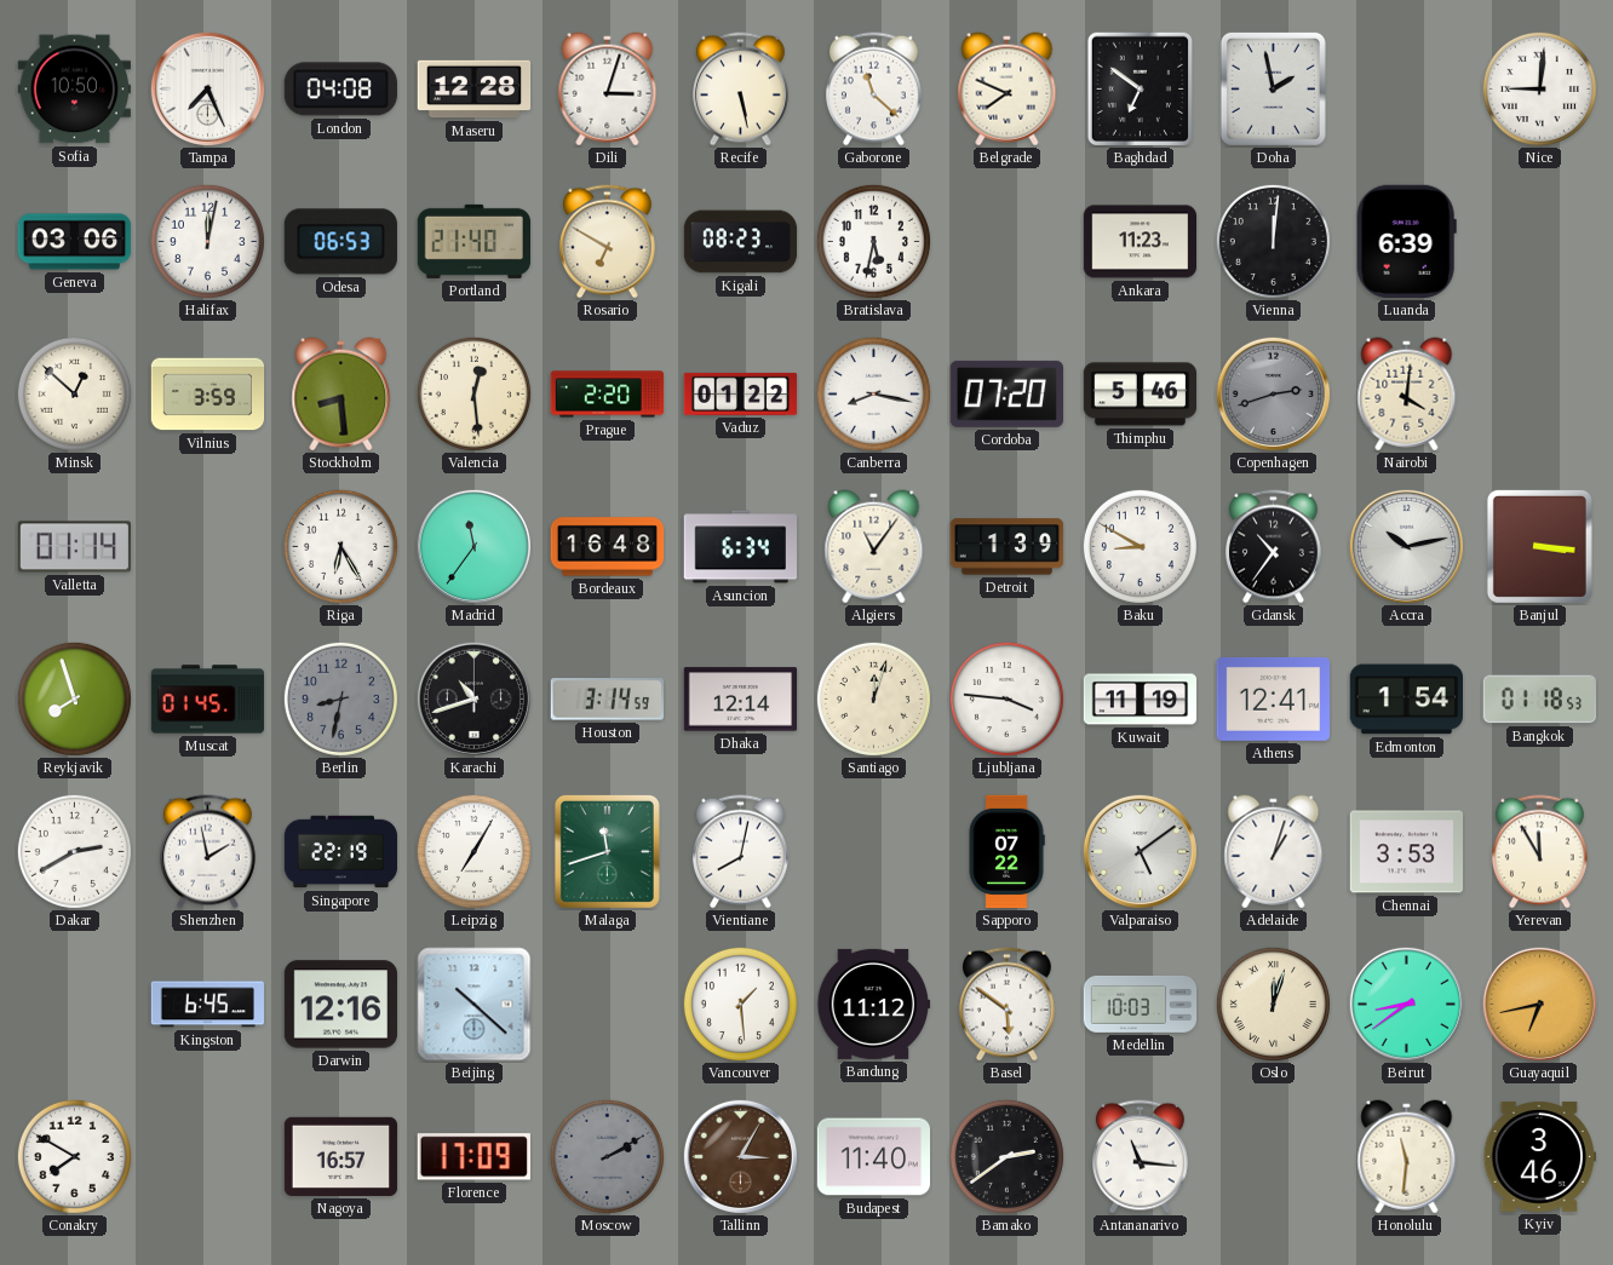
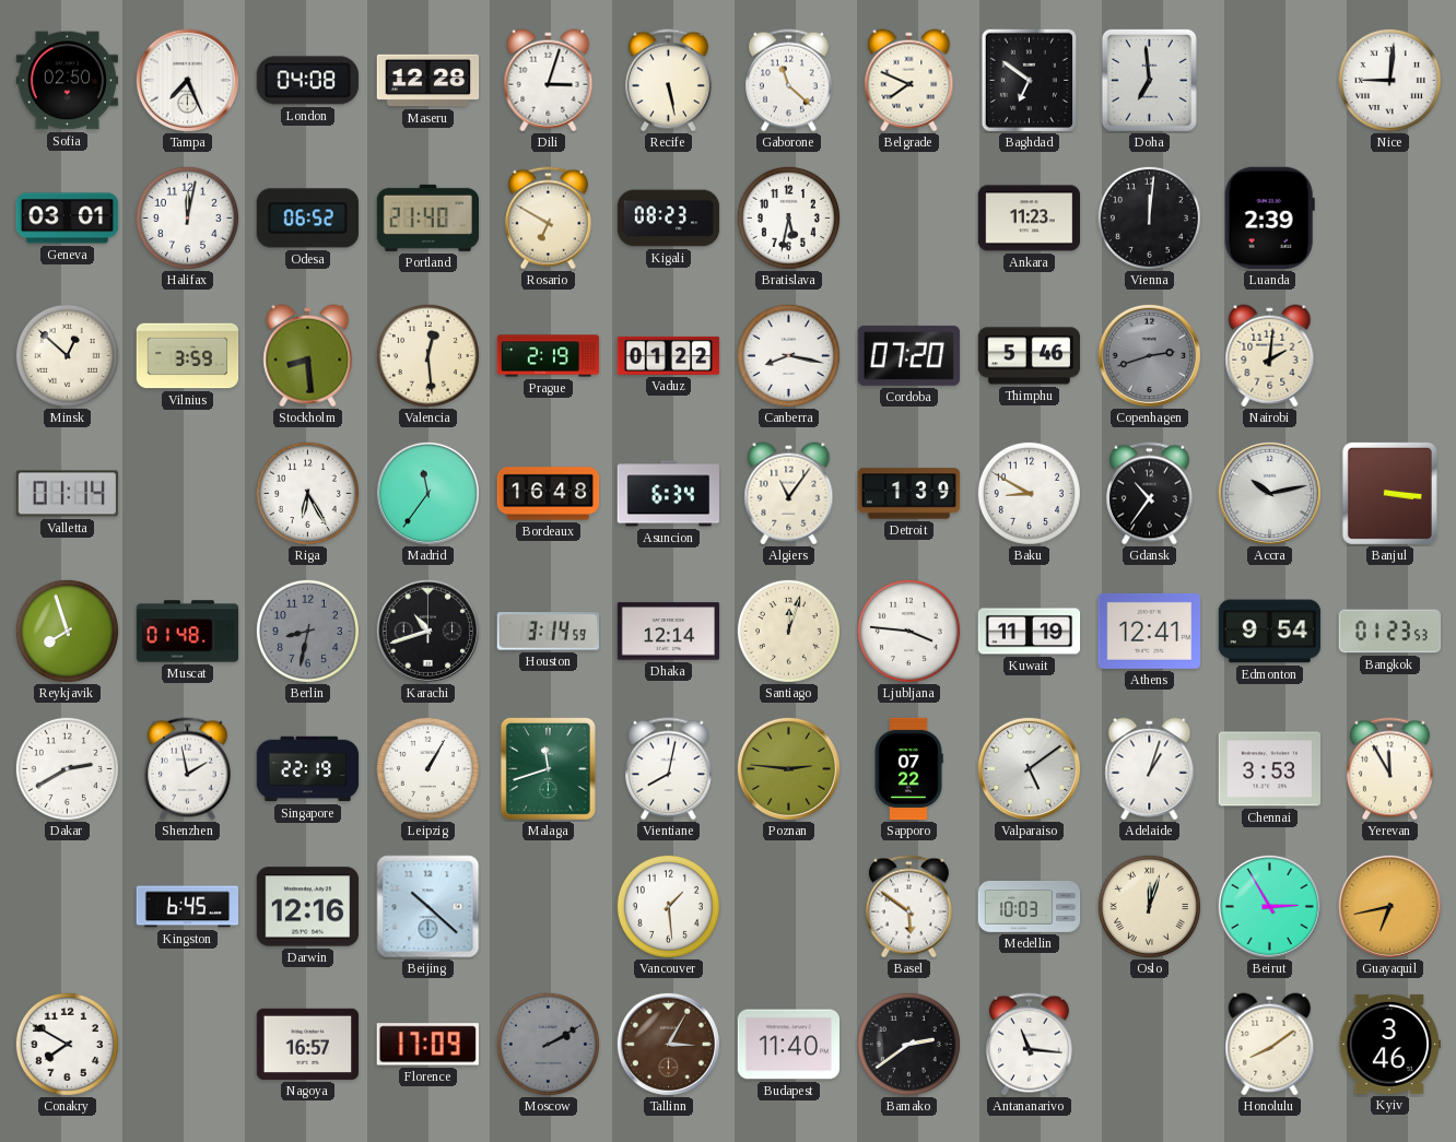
Sofia: 10:50 -> 02:50
Doha: 1:58 -> 6:59
Geneva: 03:06 -> 03:01
Odesa: 06:53 -> 06:52
Luanda: 6:39 -> 2:39
Prague: 2:20 -> 2:19
Nairobi: 4:01 -> 2:01
Muscat: 01:45 -> 01:48
Edmonton: 1:54 -> 9:54
Bangkok: 01:18 -> 01:23
Leipzig: 7:05 -> 1:05
Poznan: none -> 2:46
Bandung: 11:12 -> none
Beirut: 8:39 -> 2:55
Honolulu: 11:31 -> 8:09
